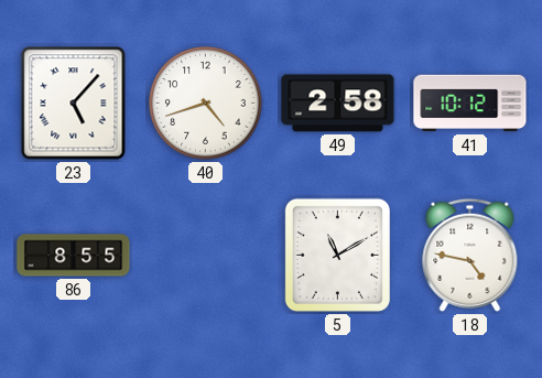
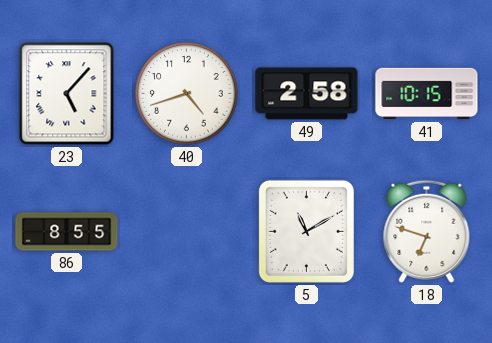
41: 10:12 -> 10:15
18: 4:47 -> 6:48
